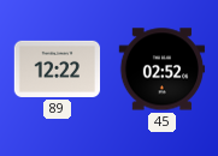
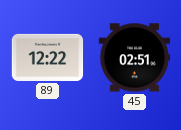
45: 02:52 -> 02:51
